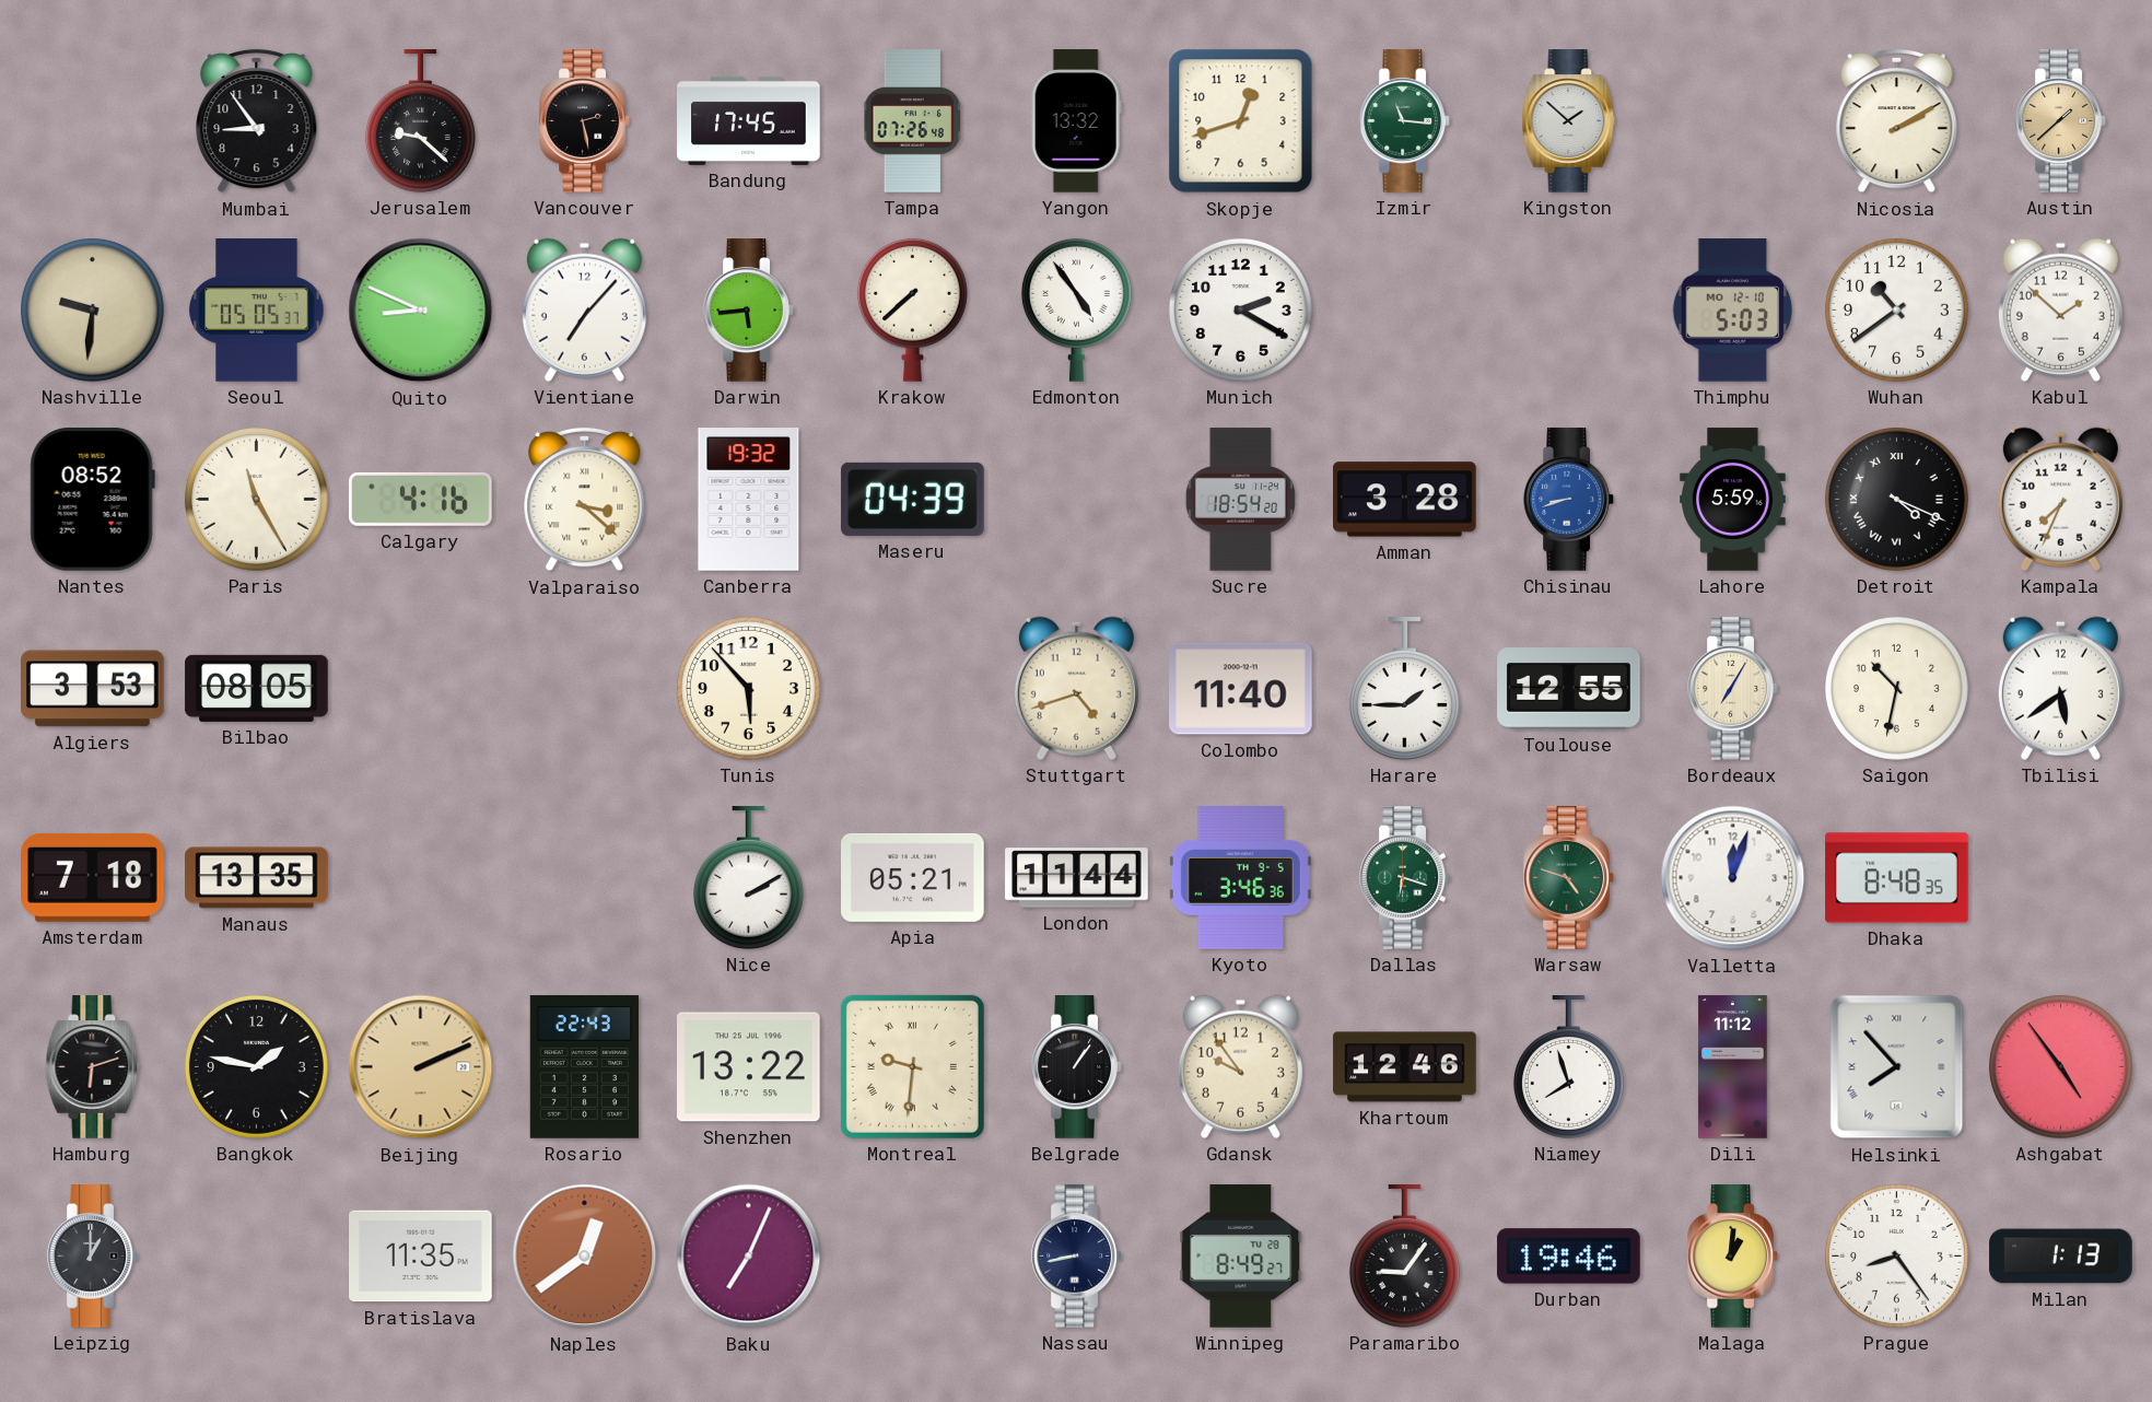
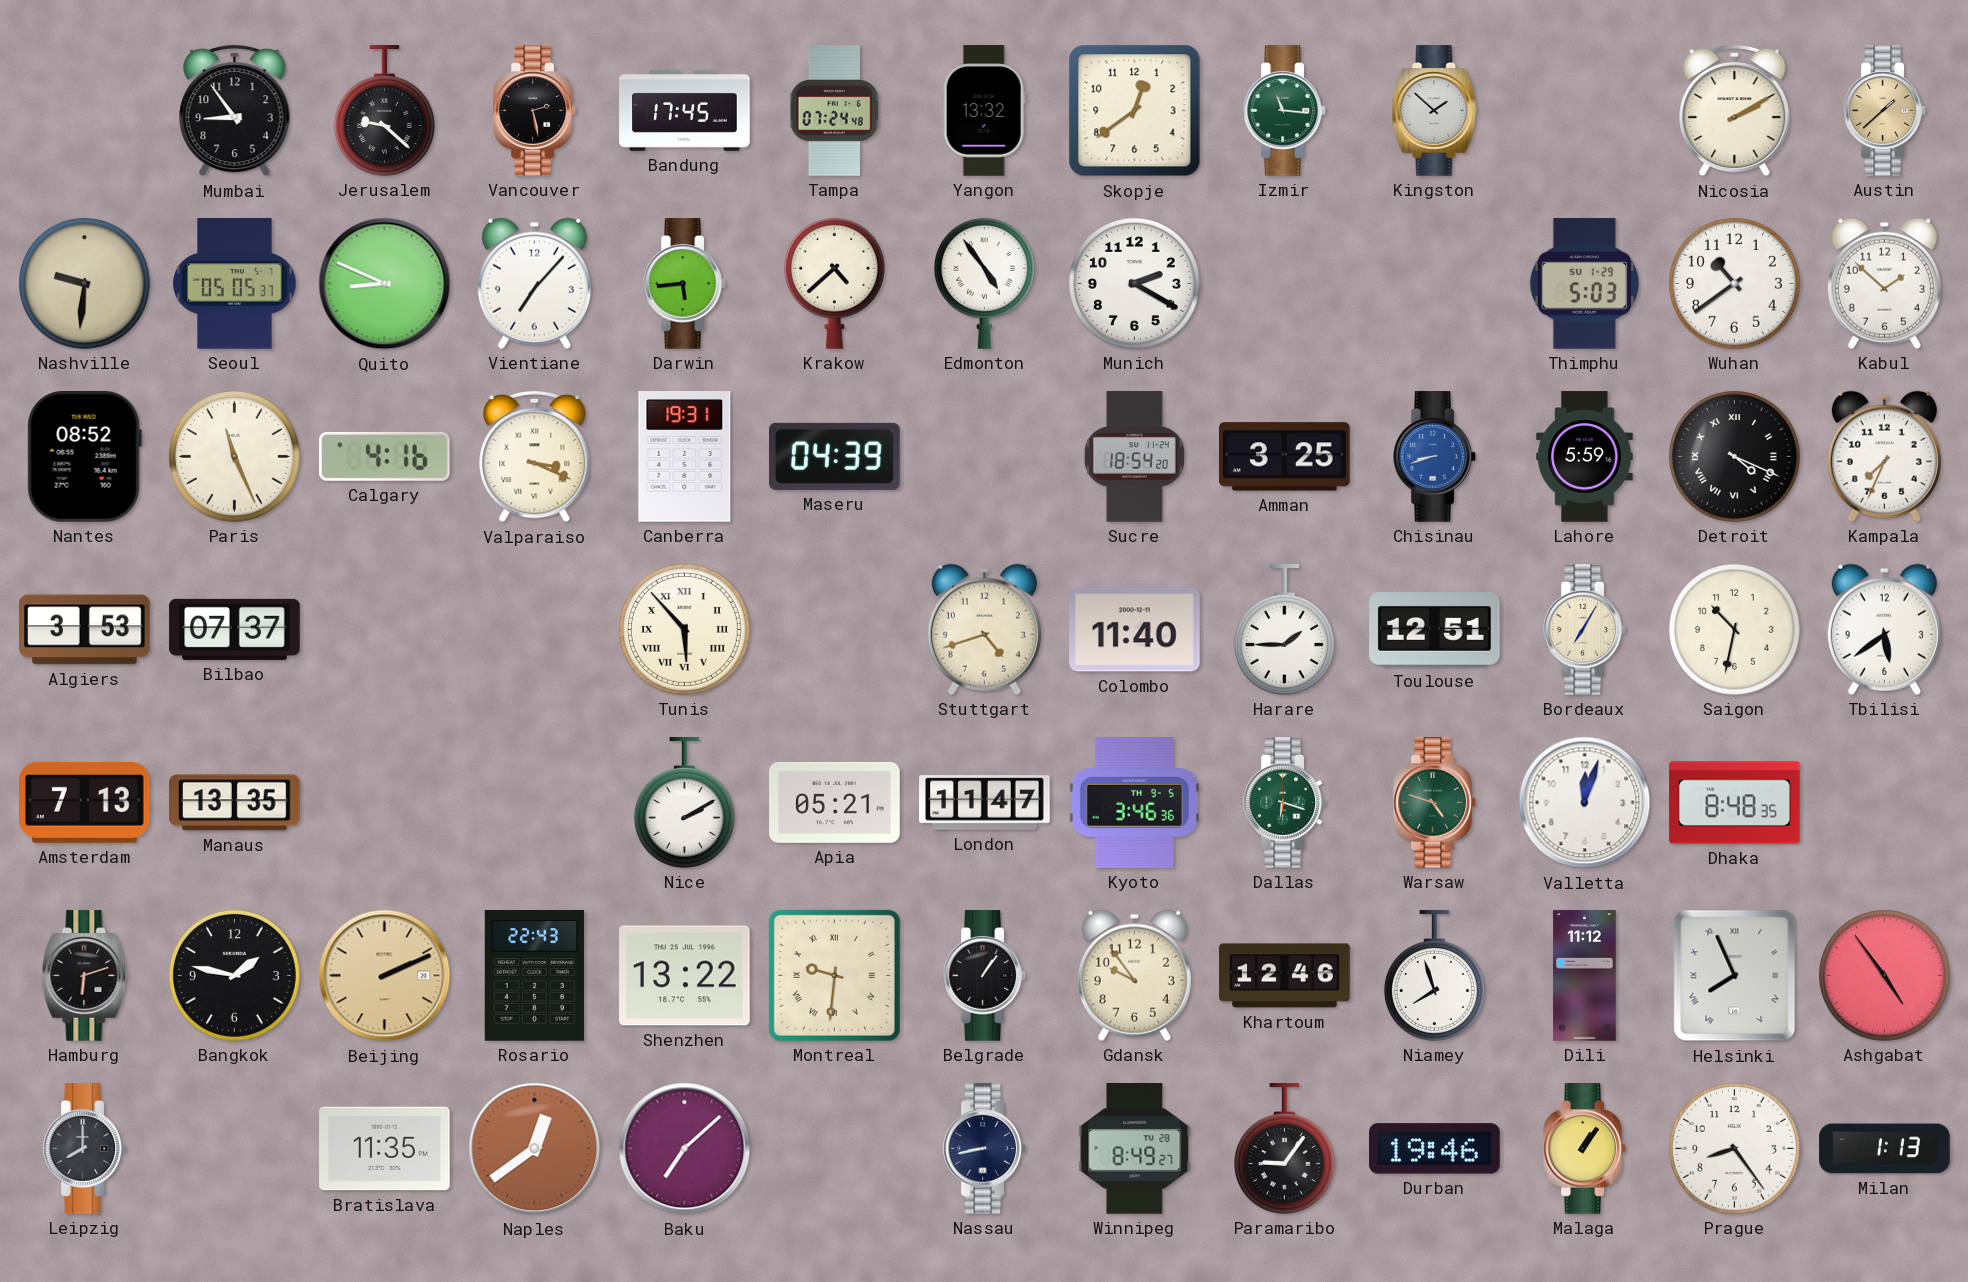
Tampa: 07:26 -> 07:24
Skopje: 12:42 -> 12:39
Krakow: 7:38 -> 4:38
Thimphu date: MO 12-10 -> SU 1-29
Paris: 11:25 -> 11:26
Valparaiso: 3:22 -> 3:19
Canberra: 19:32 -> 19:31
Amman: 3:28 -> 3:25
Bilbao: 08:05 -> 07:37
Tunis numerals: Arabic -> Roman
Toulouse: 12:55 -> 12:51
Amsterdam: 7:18 -> 7:13
London: 11:44 -> 11:47
Helsinki: 7:53 -> 7:56
Leipzig: 1:00 -> 8:00
Baku: 7:04 -> 7:08
Malaga: 1:01 -> 1:06
